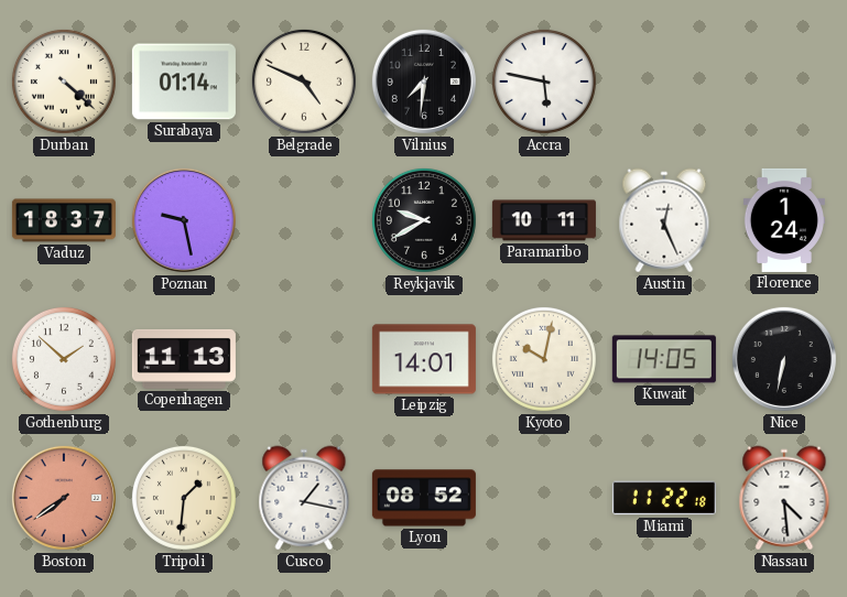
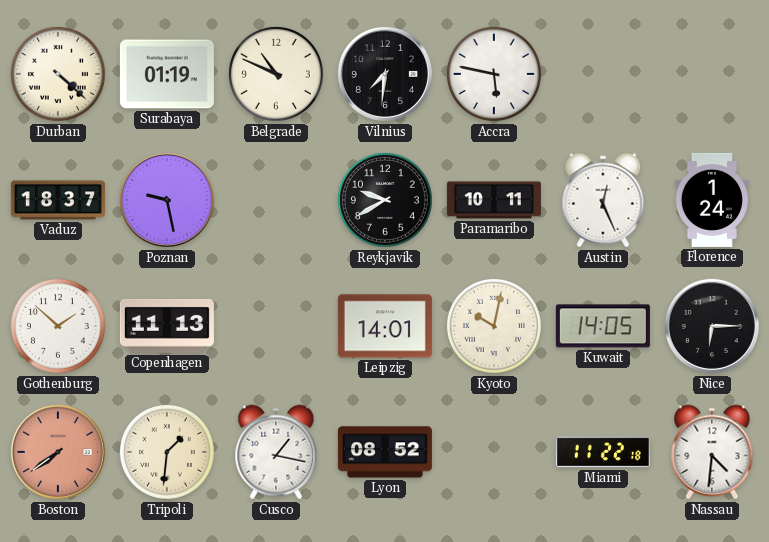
Surabaya: 01:14 -> 01:19
Belgrade: 4:49 -> 10:49
Nice: 6:32 -> 6:15
Nassau: 4:29 -> 4:31
